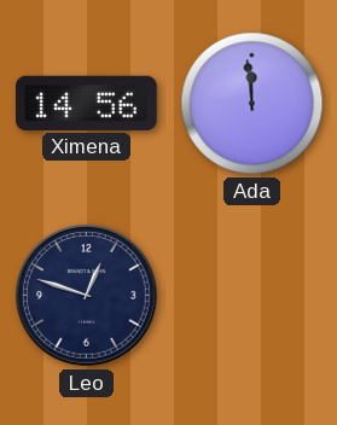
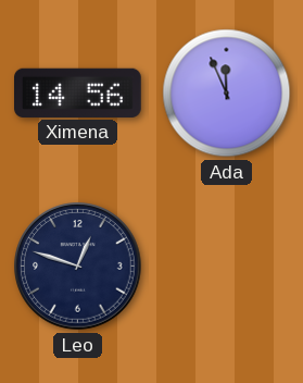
Ada: 11:59 -> 11:56
